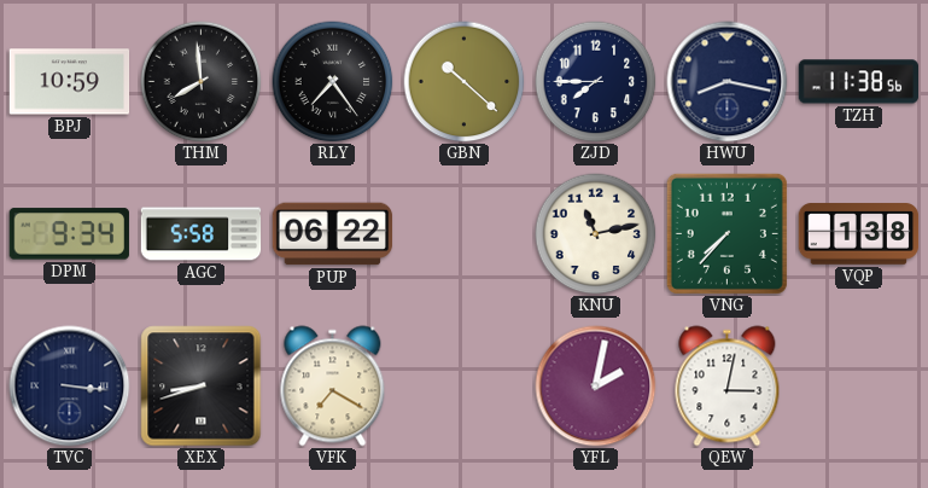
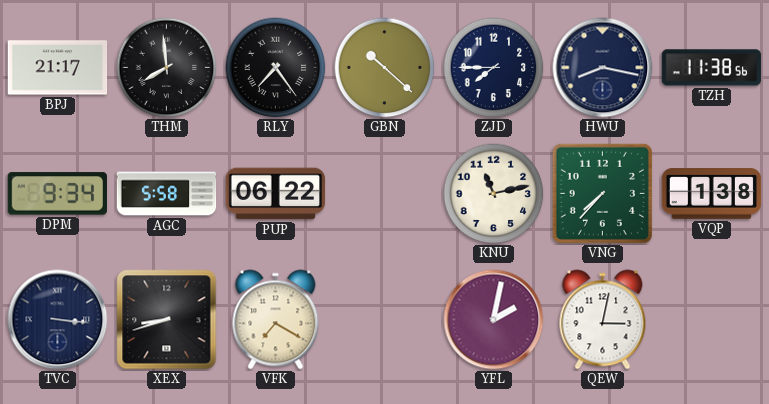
BPJ: 10:59 -> 21:17
